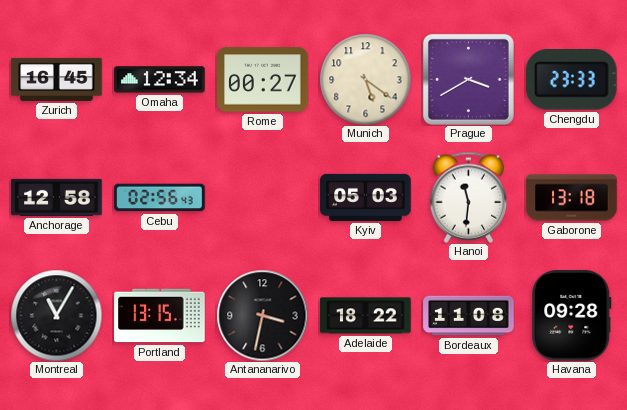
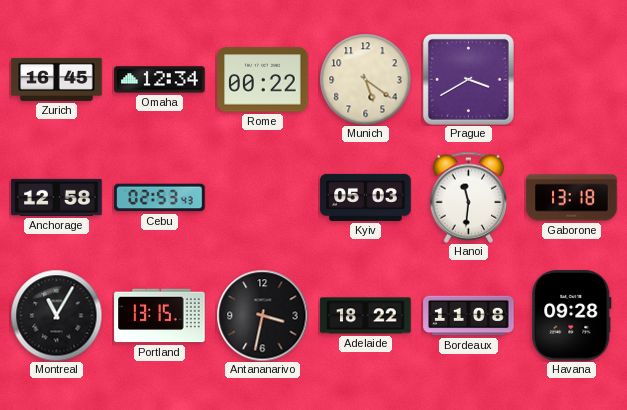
Rome: 00:27 -> 00:22
Chengdu: 23:33 -> none
Cebu: 02:56 -> 02:53
